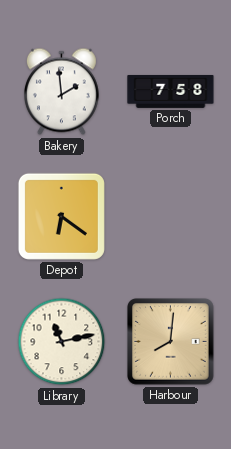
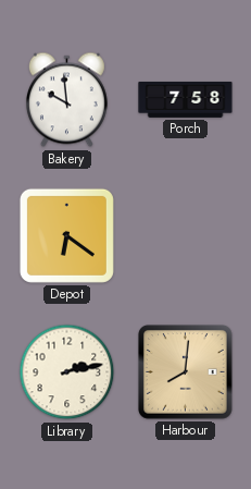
Bakery: 1:59 -> 9:59
Library: 11:13 -> 2:13
